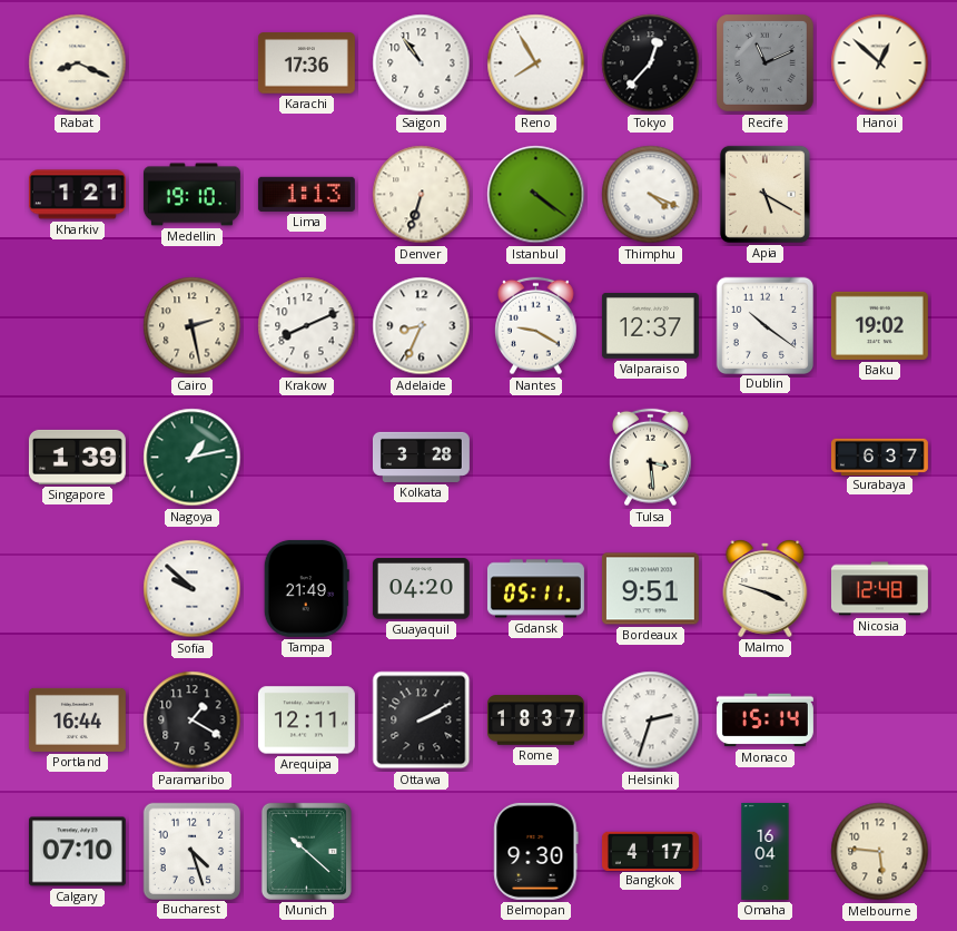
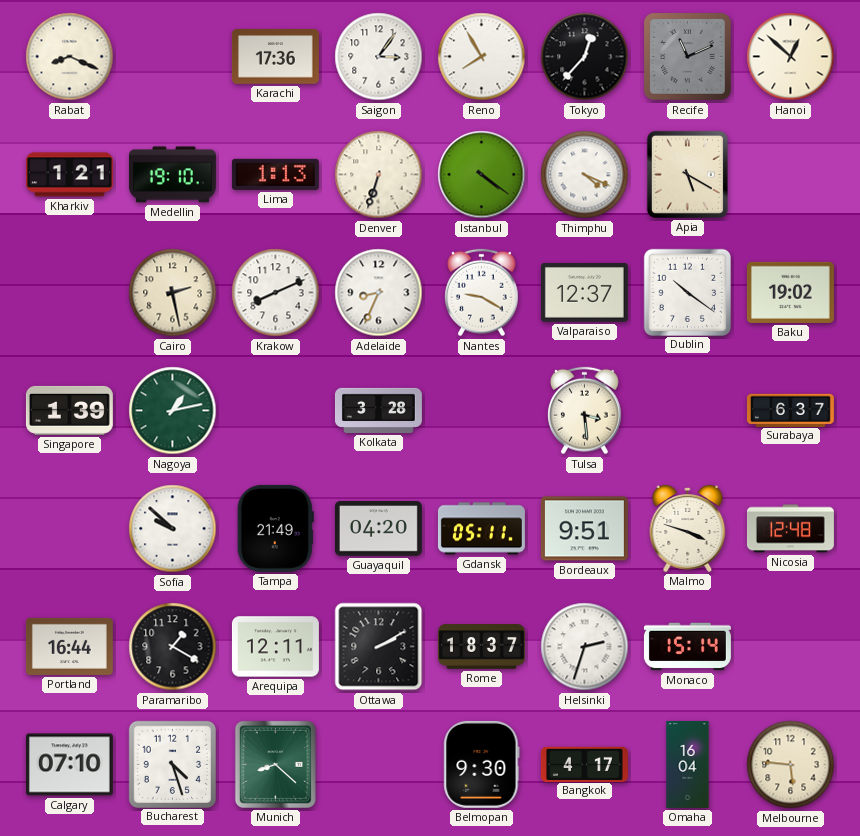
Saigon: 10:54 -> 3:06
Munich: 10:22 -> 8:22
